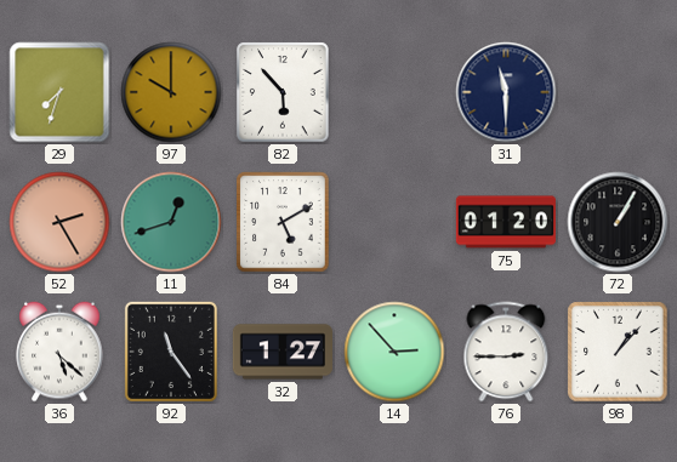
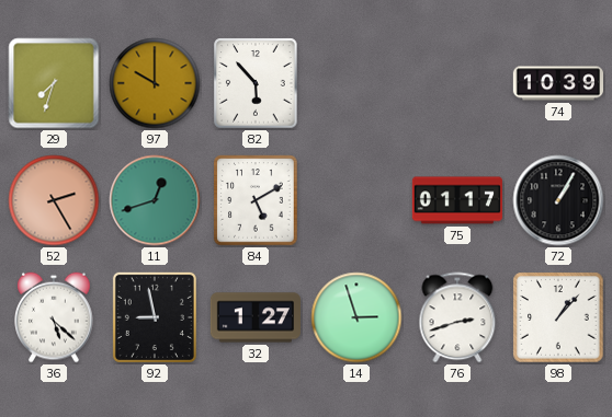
31: 11:30 -> none
74: none -> 10:39
75: 01:20 -> 01:17
92: 11:24 -> 8:58
14: 2:53 -> 2:57
76: 2:45 -> 2:42
